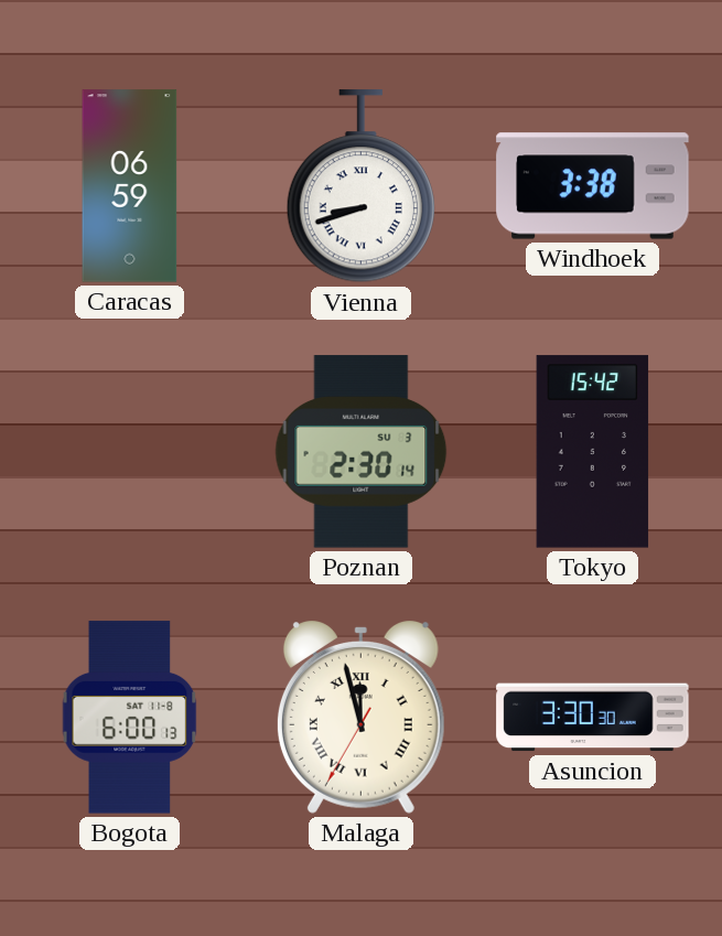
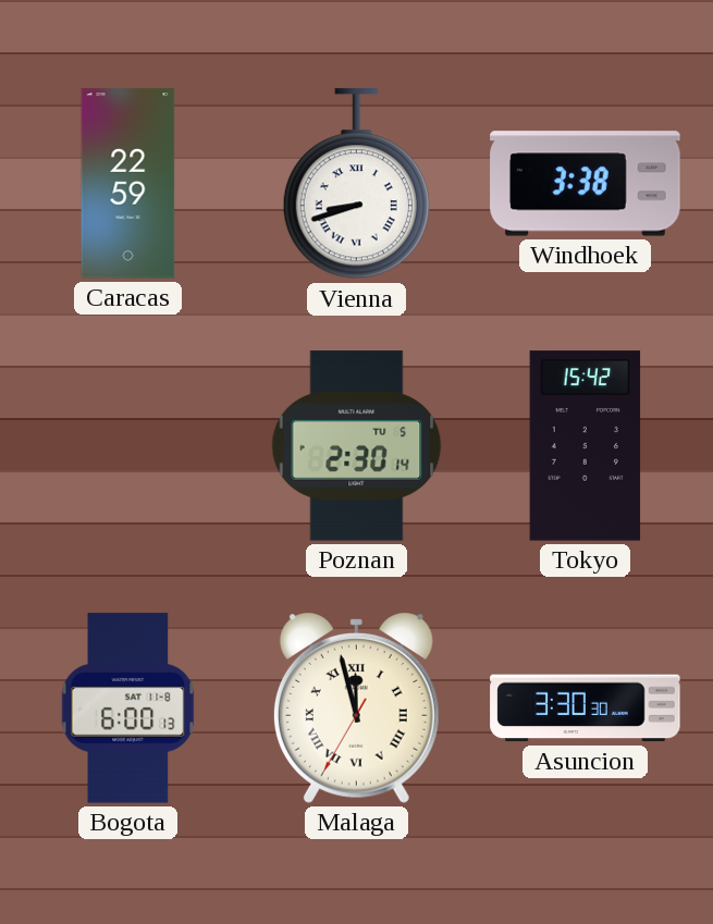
Caracas: 06:59 -> 22:59
Poznan date: SU 3 -> TU 5
